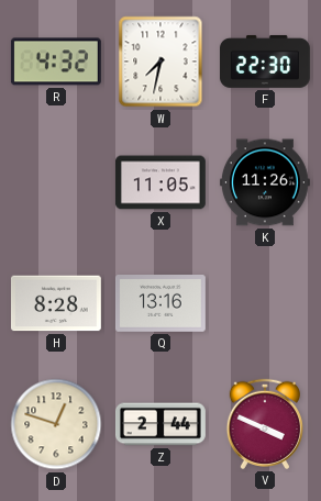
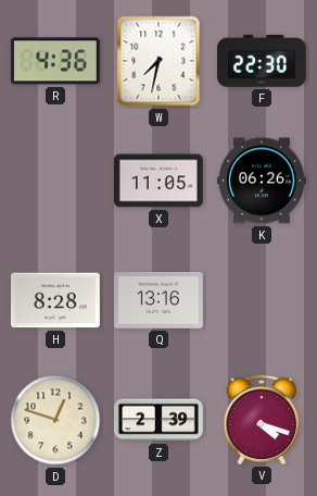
R: 4:32 -> 4:36
K: 11:26 -> 06:26
Z: 2:44 -> 2:39
V: 3:49 -> 4:18
